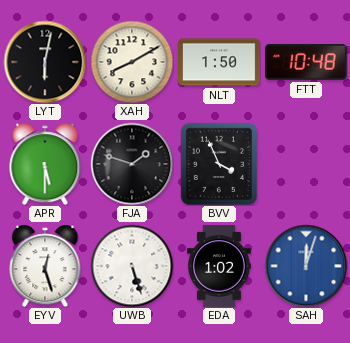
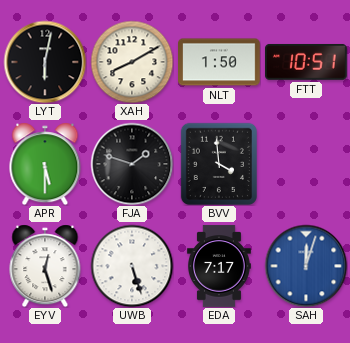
FTT: 10:48 -> 10:51
BVV: 3:56 -> 3:59
EDA: 1:02 -> 7:17
